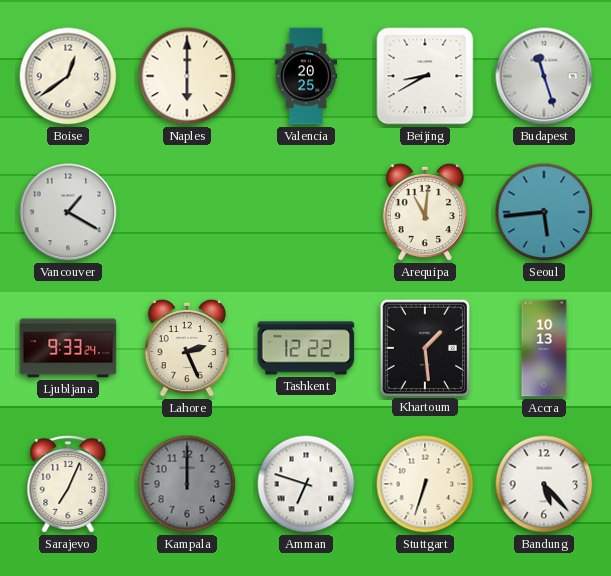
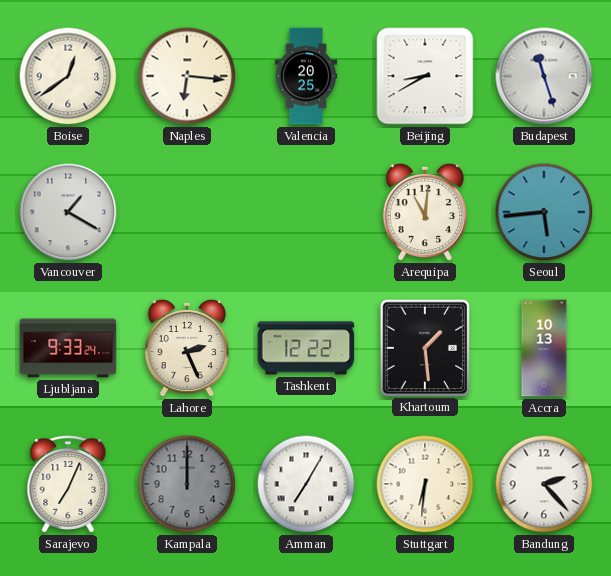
Naples: 6:00 -> 6:16
Amman: 6:48 -> 7:05
Stuttgart: 6:33 -> 6:31
Bandung: 5:23 -> 2:23
